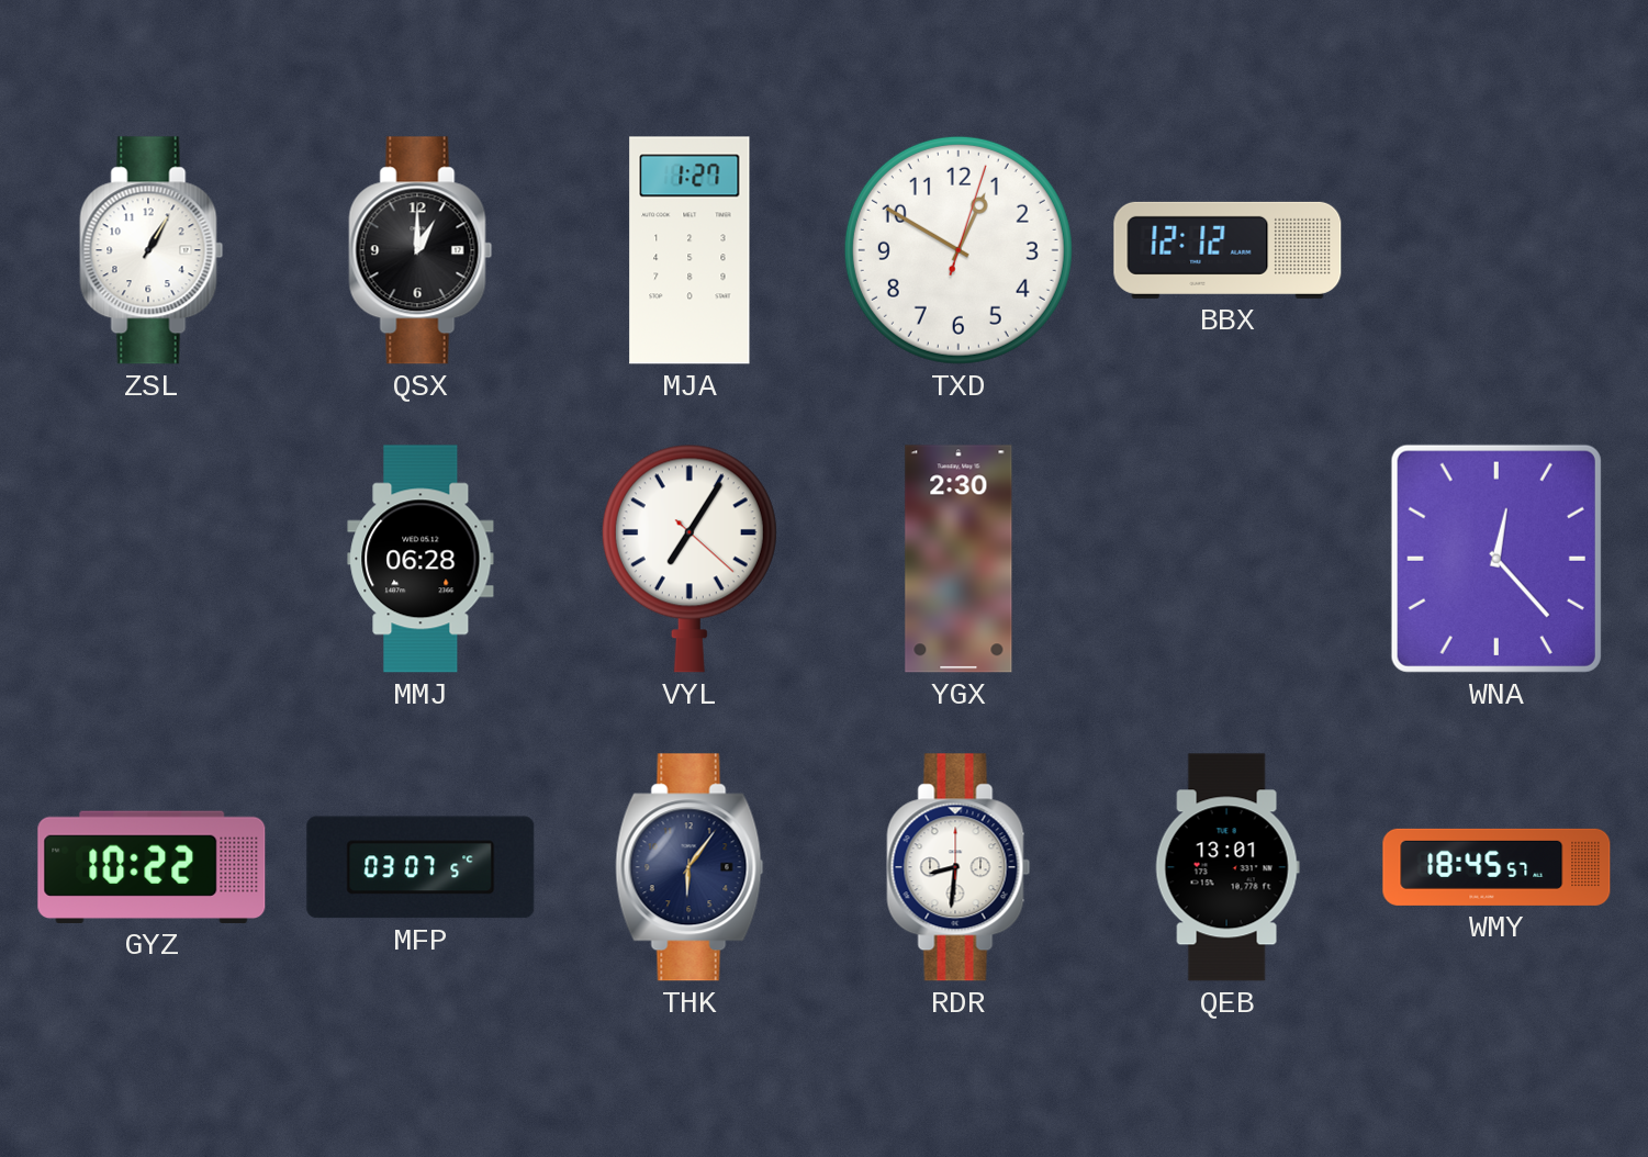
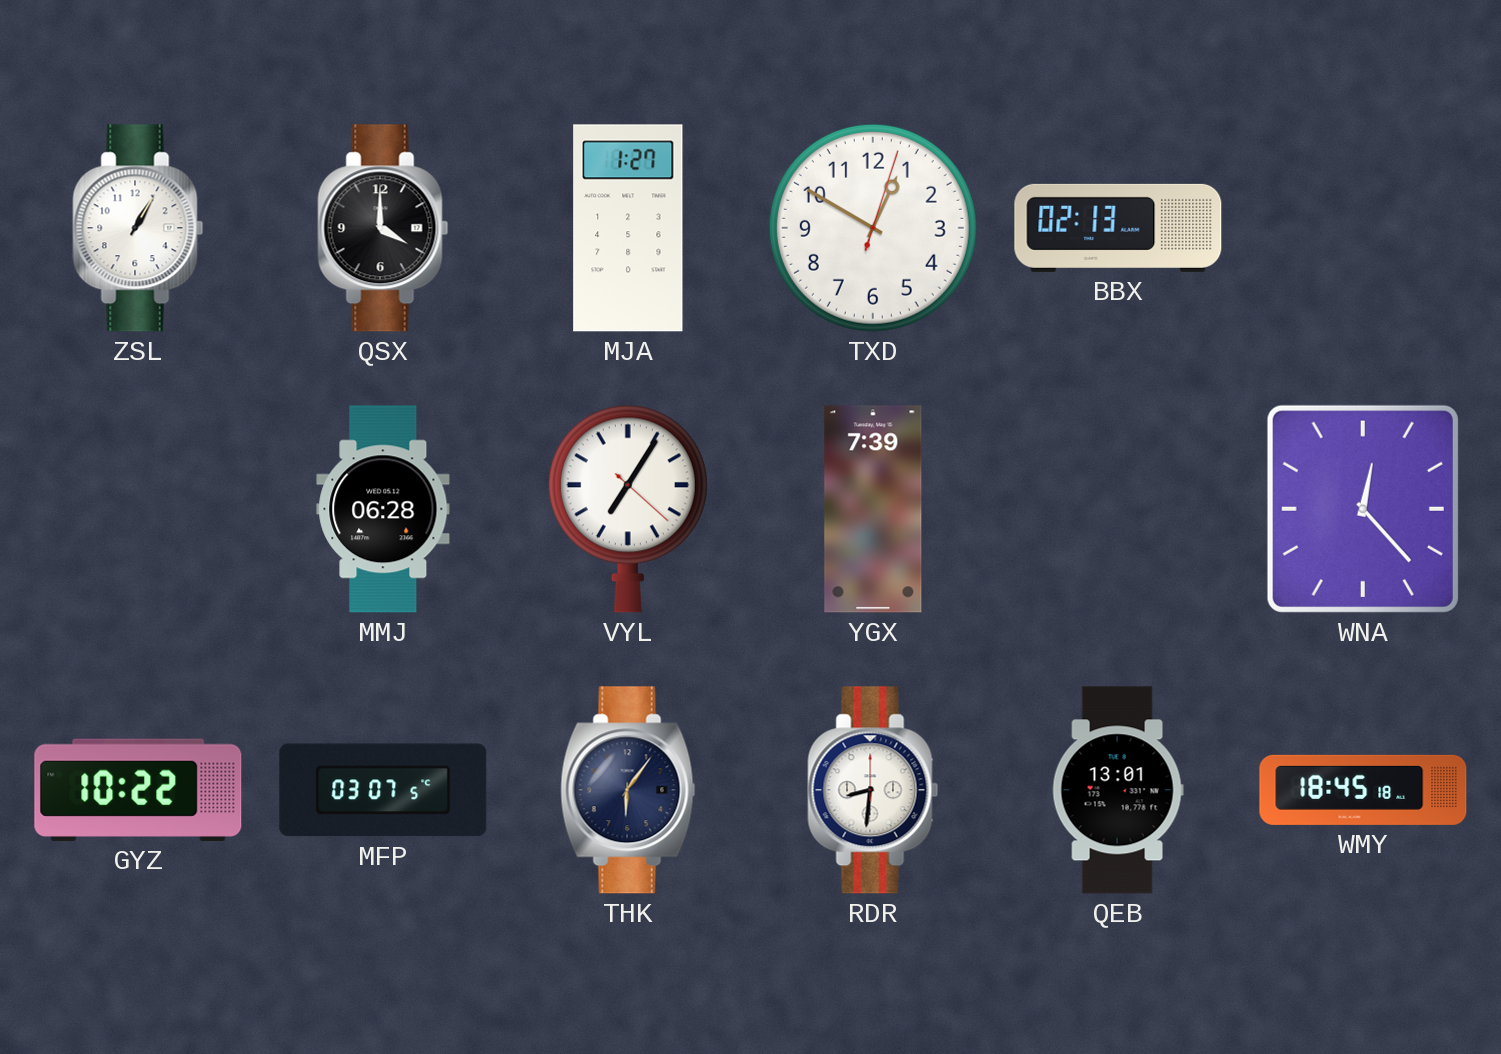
QSX: 1:00 -> 4:00
BBX: 12:12 -> 02:13
YGX: 2:30 -> 7:39
WMY: 18:45:57 -> 18:45:18
